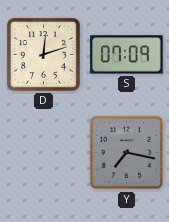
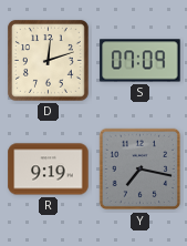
R: none -> 9:19
